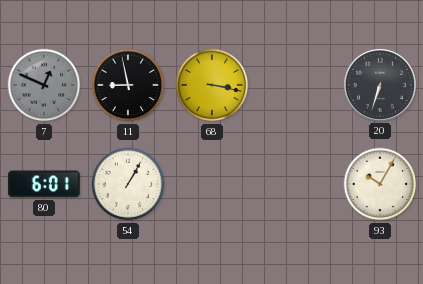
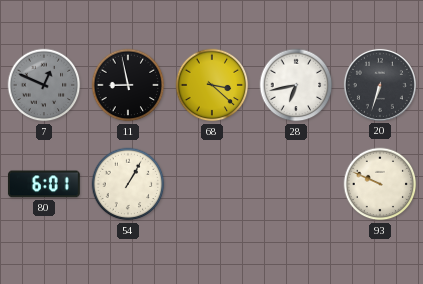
68: 3:17 -> 3:22
28: none -> 6:43
93: 10:05 -> 9:49
